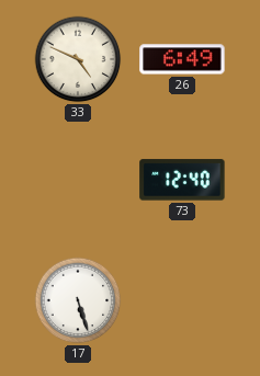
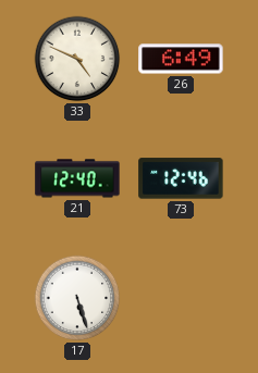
21: none -> 12:40
73: 12:40 -> 12:46
